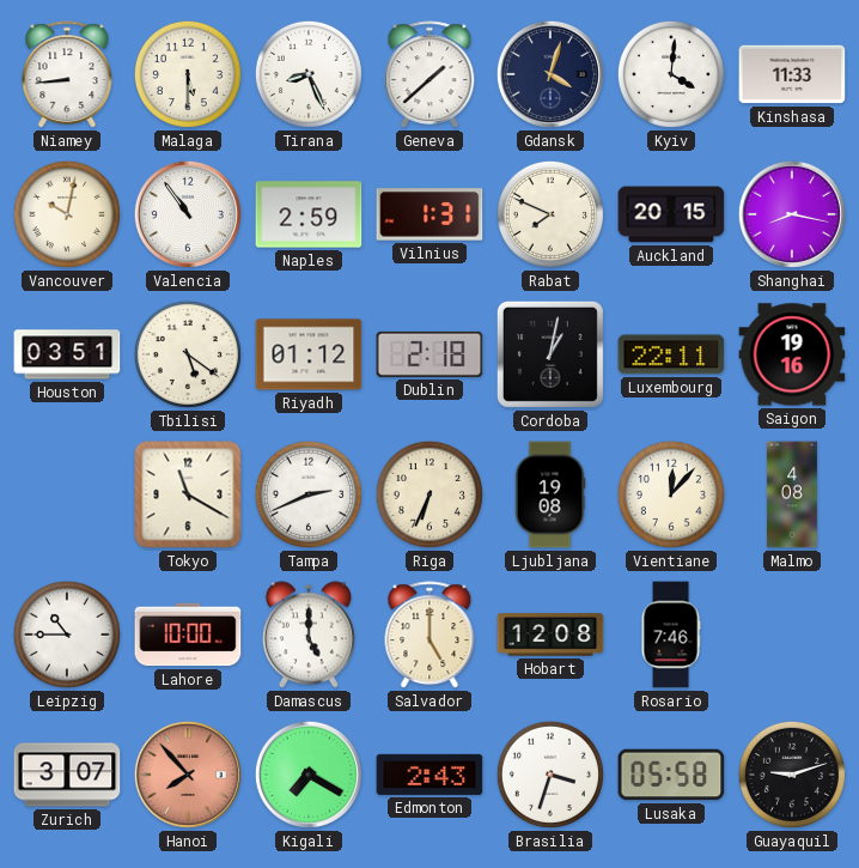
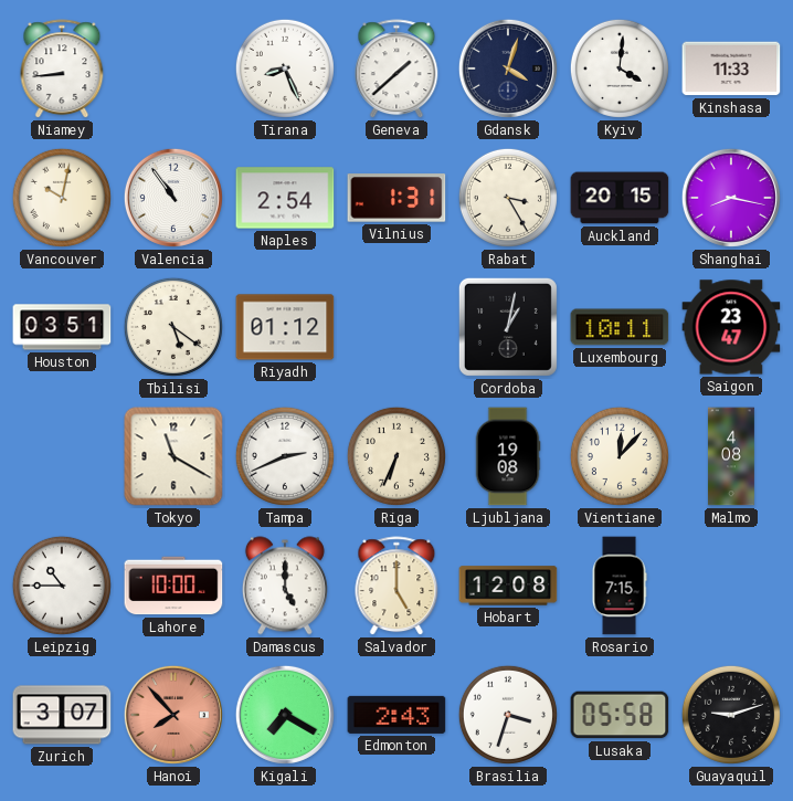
Malaga: 5:30 -> none
Naples: 2:59 -> 2:54
Rabat: 7:49 -> 3:25
Dublin: 2:18 -> none
Luxembourg: 22:11 -> 10:11
Saigon: 19:16 -> 23:47
Rosario: 7:46 -> 7:15
